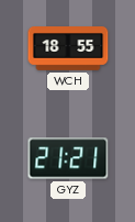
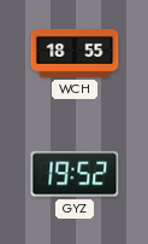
GYZ: 21:21 -> 19:52
